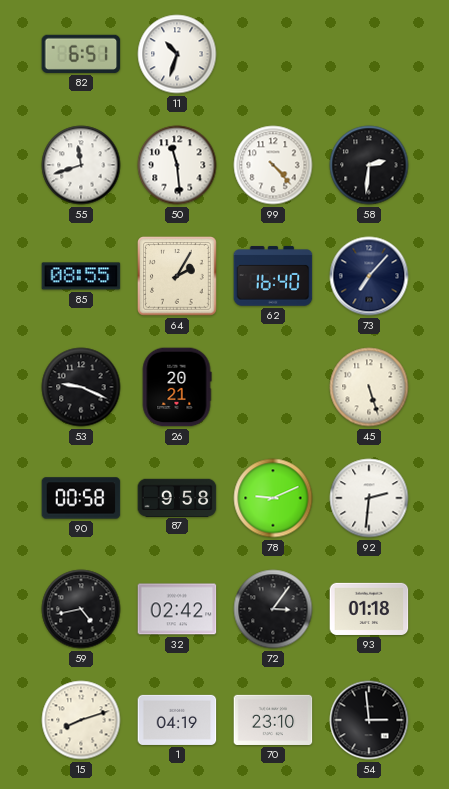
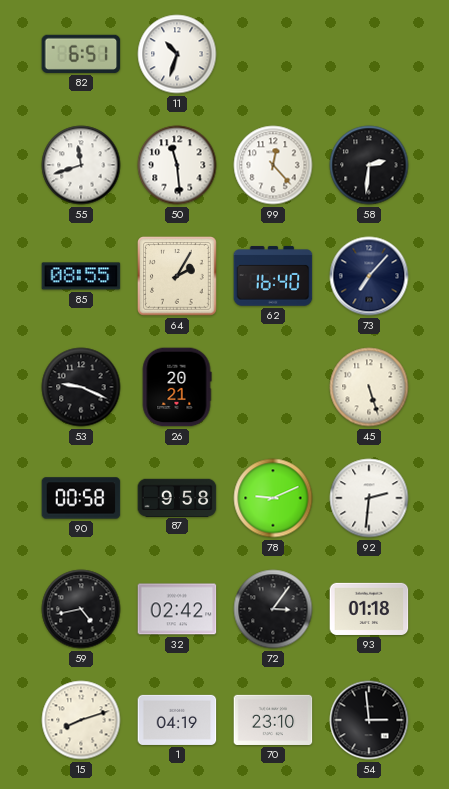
99: 4:23 -> 12:23
